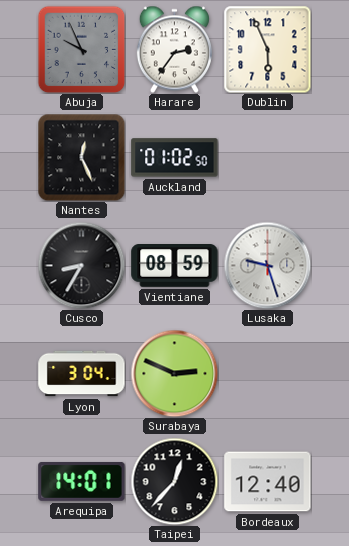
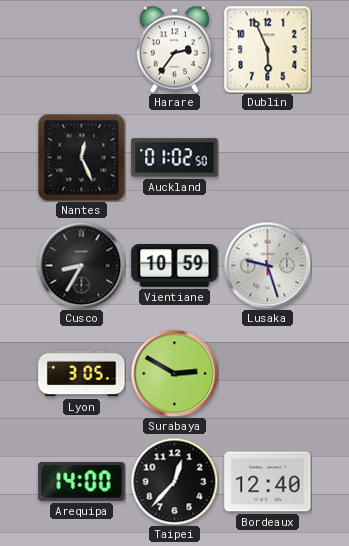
Abuja: 9:56 -> none
Vientiane: 08:59 -> 10:59
Lyon: 3:04 -> 3:05
Surabaya: 2:49 -> 2:50
Arequipa: 14:01 -> 14:00
